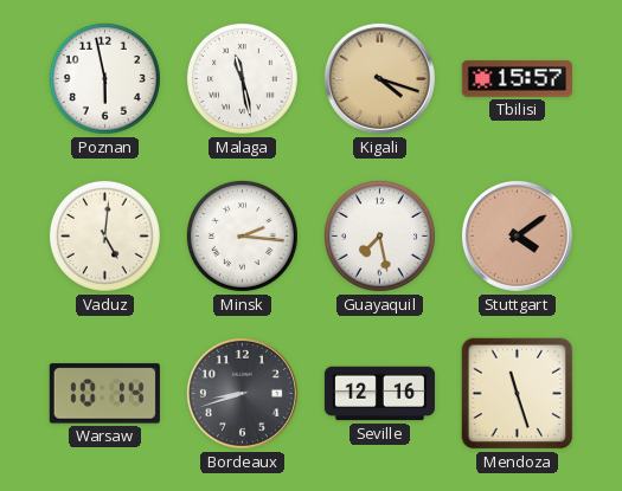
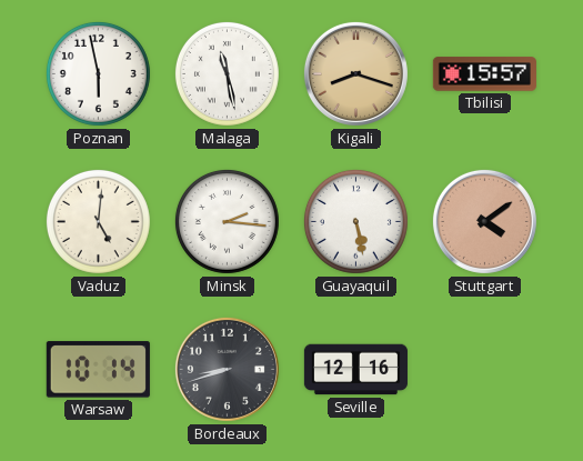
Kigali: 4:18 -> 8:18
Guayaquil: 7:28 -> 5:28
Mendoza: 11:27 -> none
